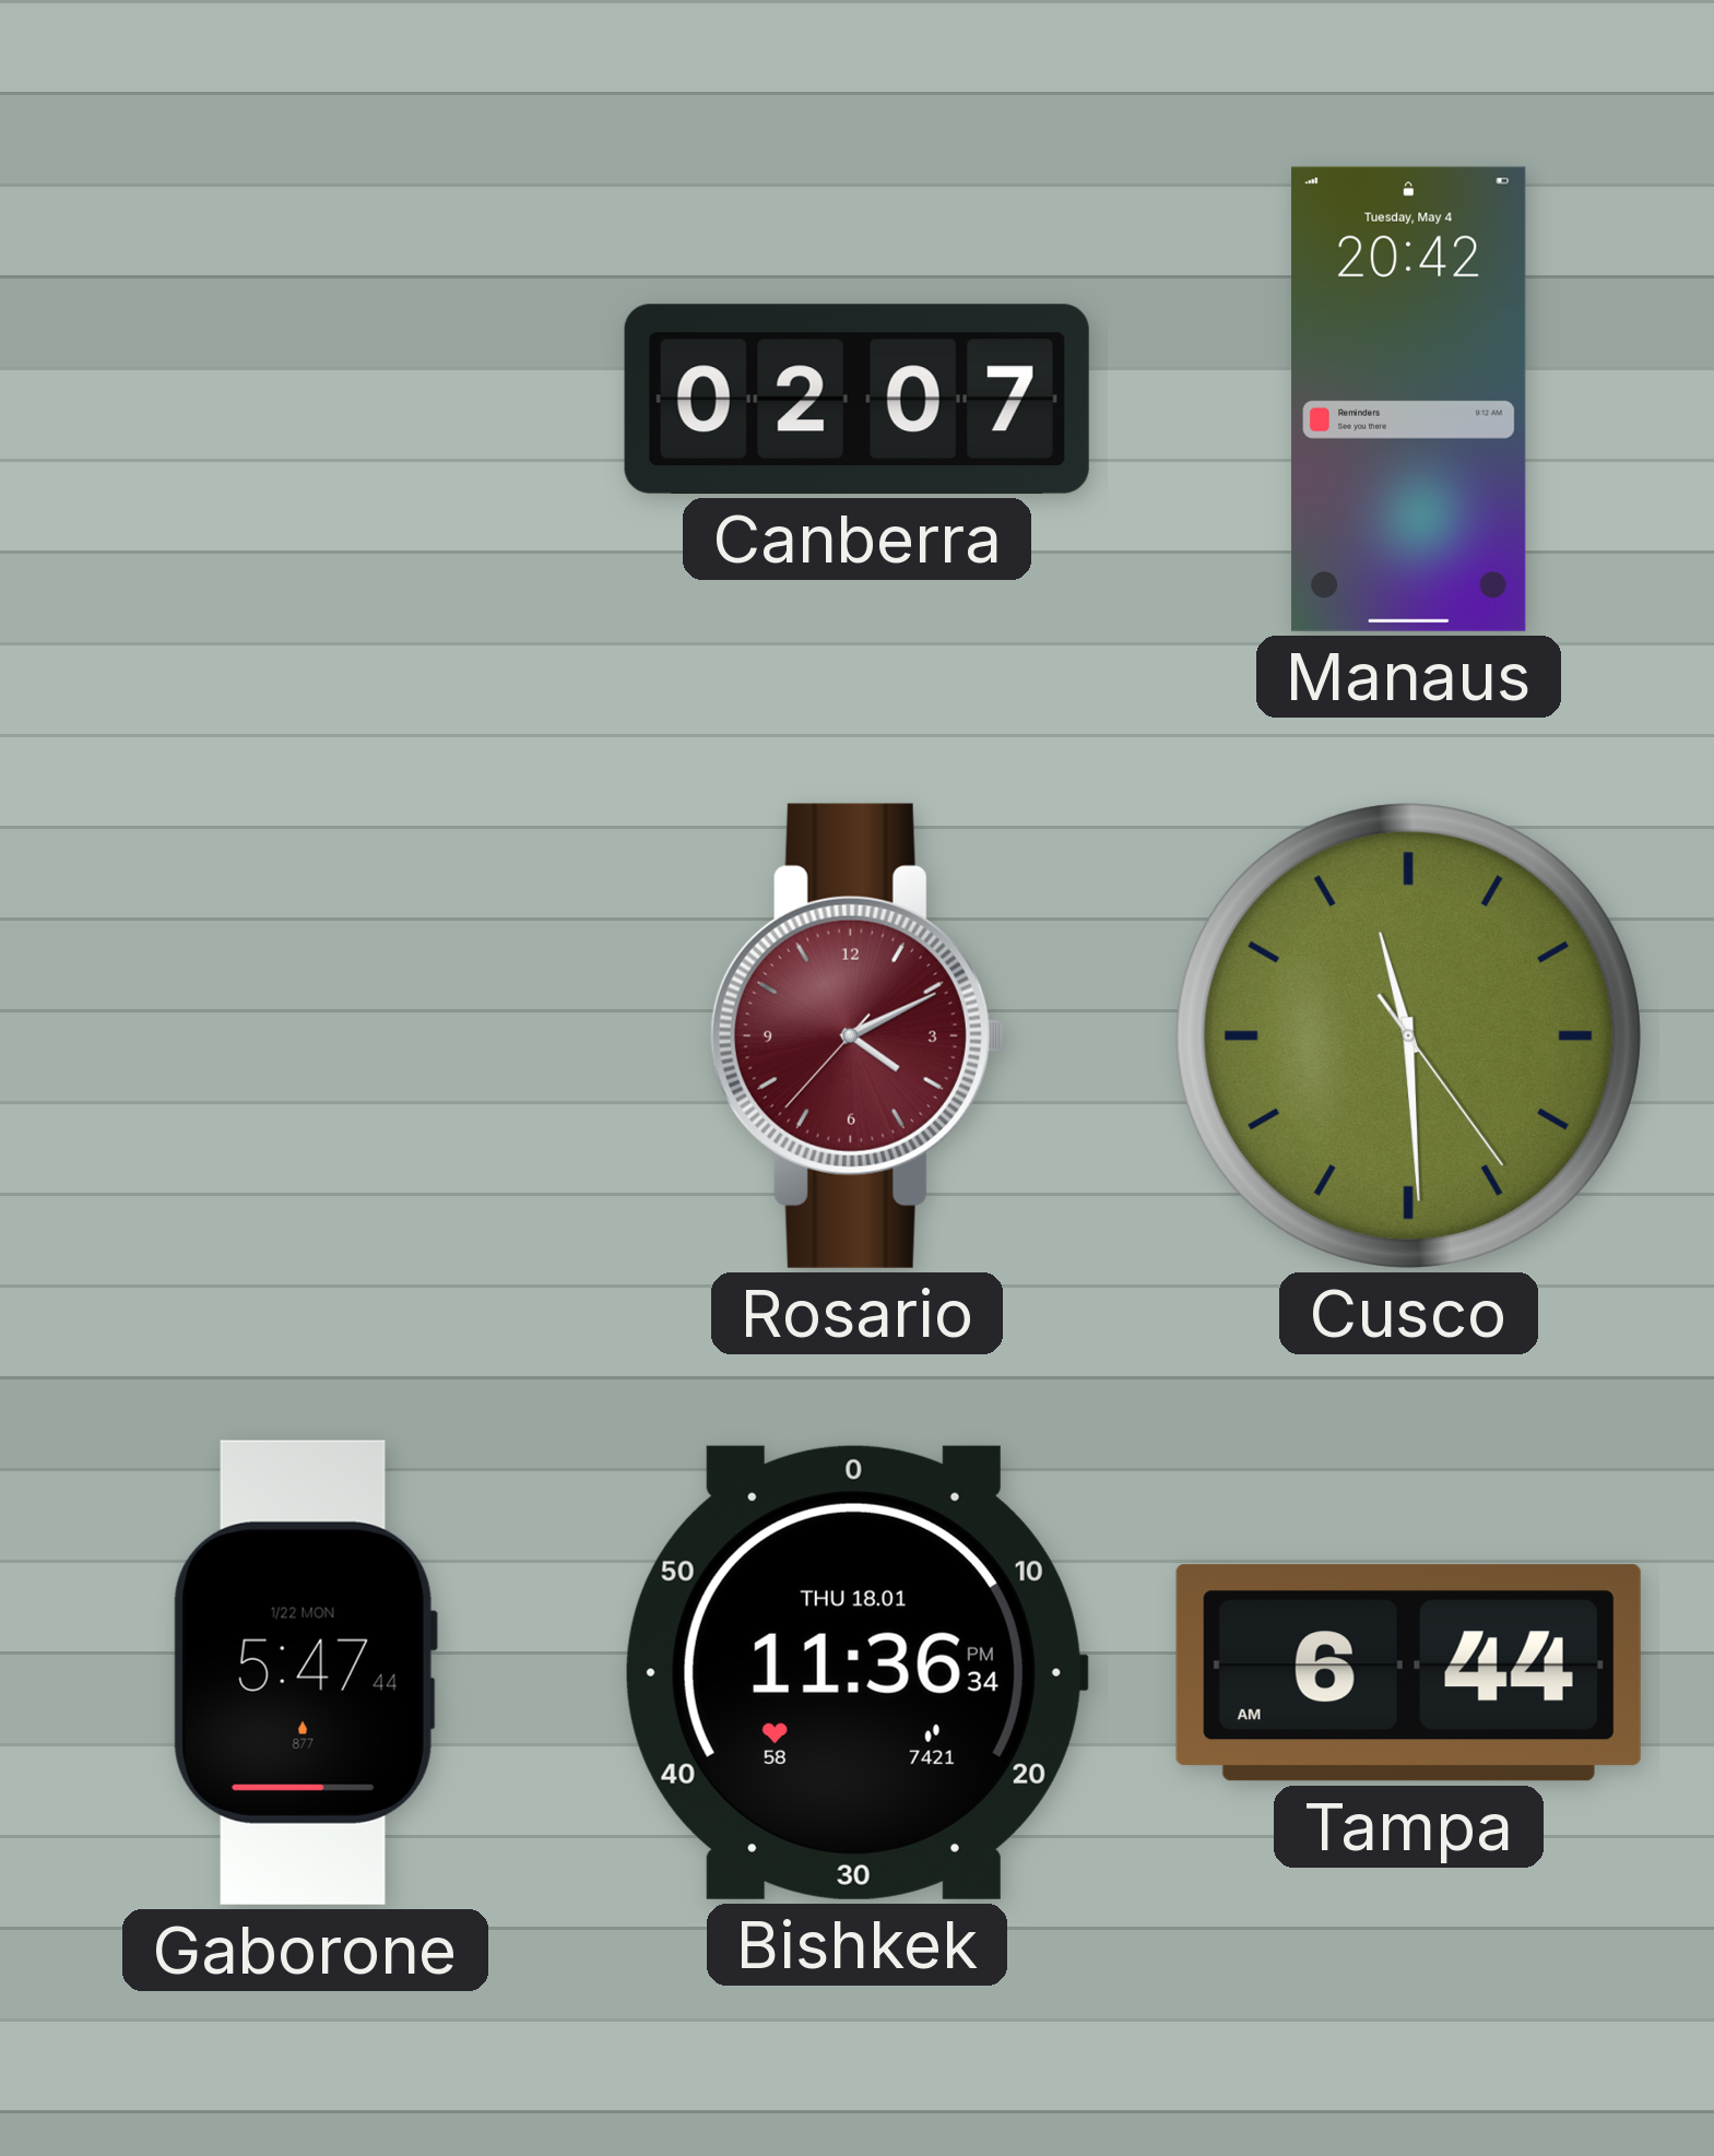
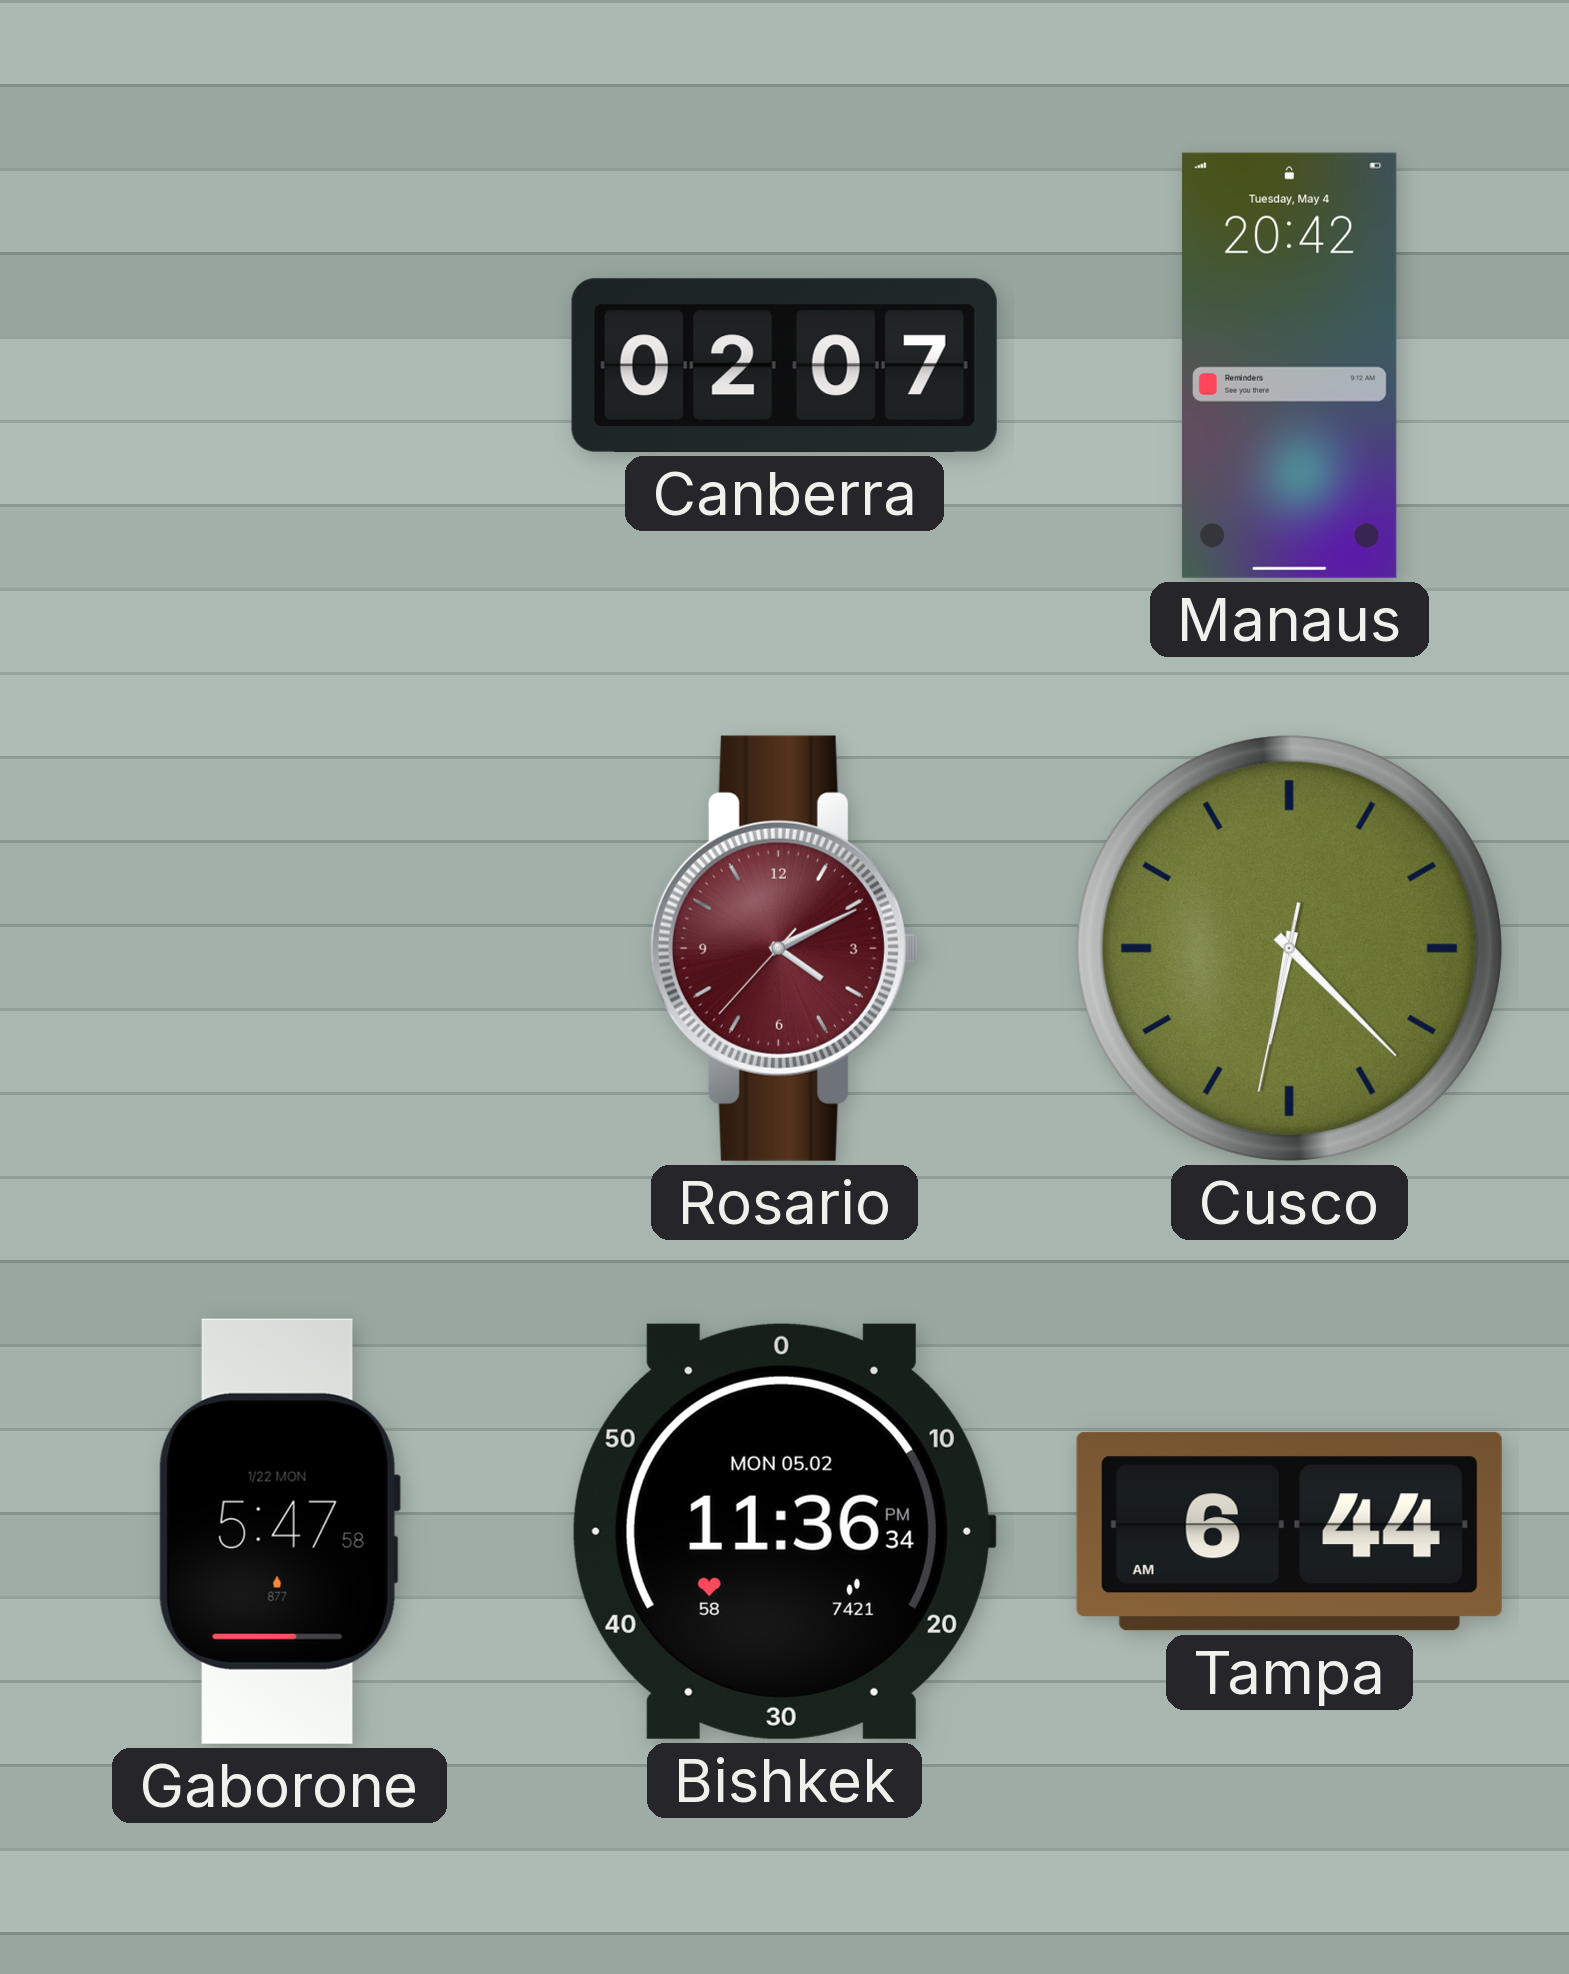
Cusco: 11:29 -> 6:22
Gaborone: 5:47:44 -> 5:47:58
Bishkek date: THU 18.01 -> MON 05.02
